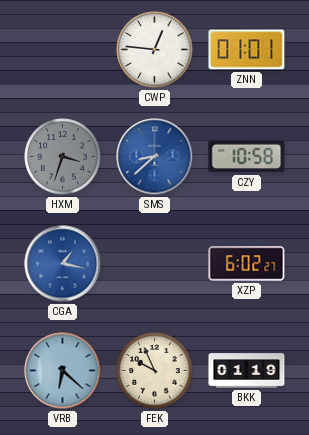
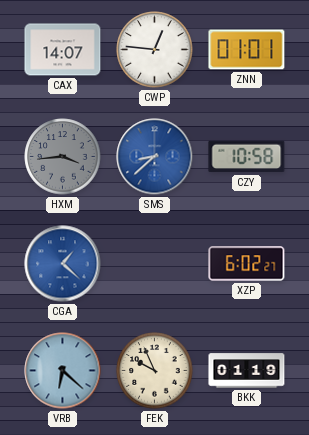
CAX: none -> 14:07
HXM: 3:33 -> 3:44
CGA: 1:17 -> 1:22
